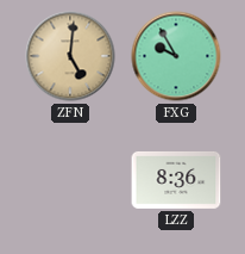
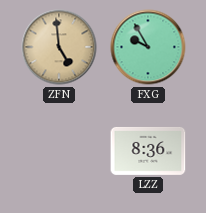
ZFN: 5:01 -> 4:59
